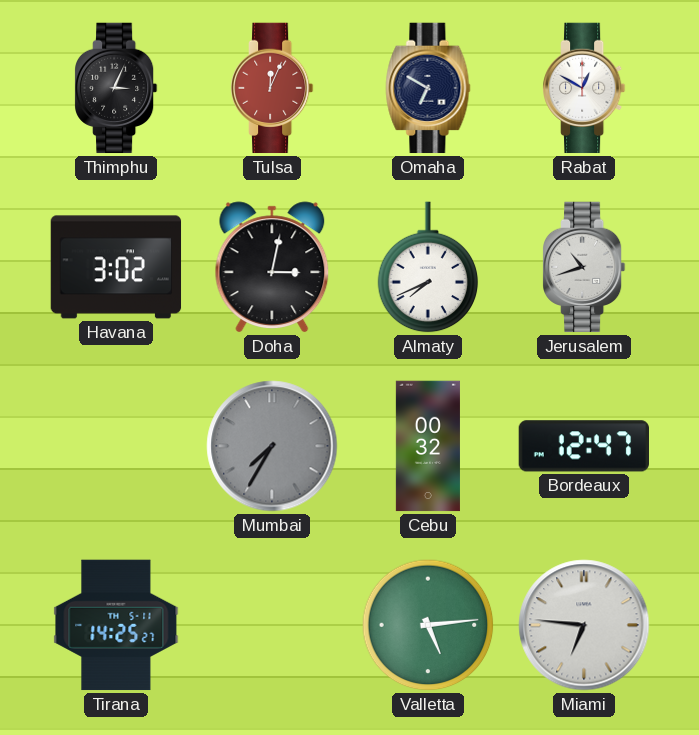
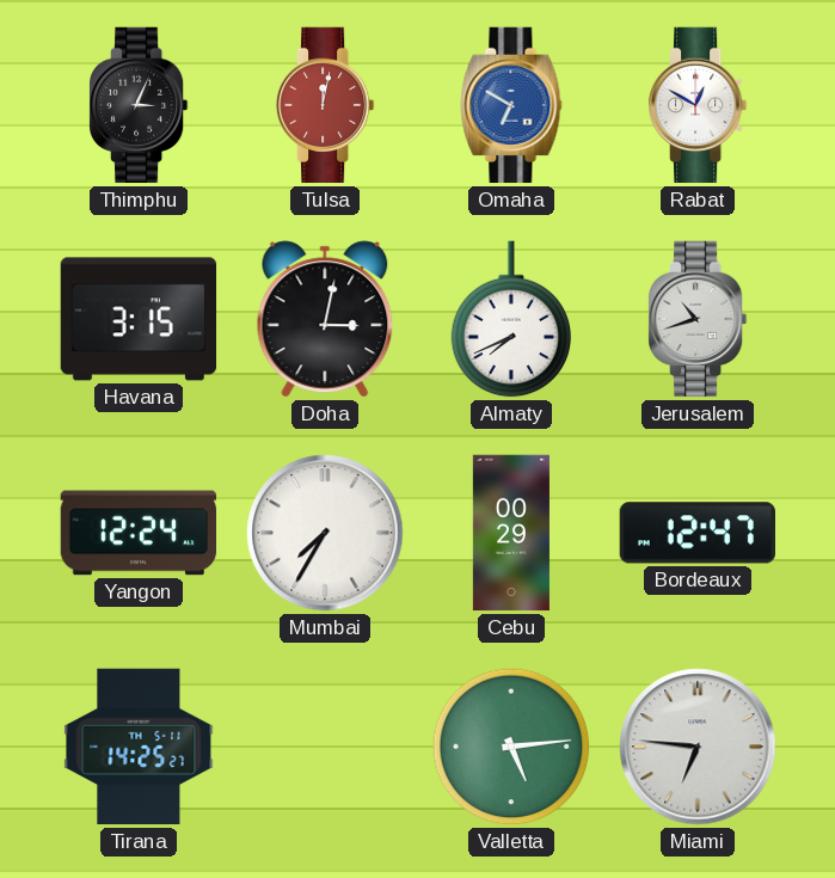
Tulsa: 12:04 -> 12:02
Omaha dial: navy -> blue
Havana: 3:02 -> 3:15
Yangon: none -> 12:24
Mumbai dial: grey -> white
Cebu: 00:32 -> 00:29
